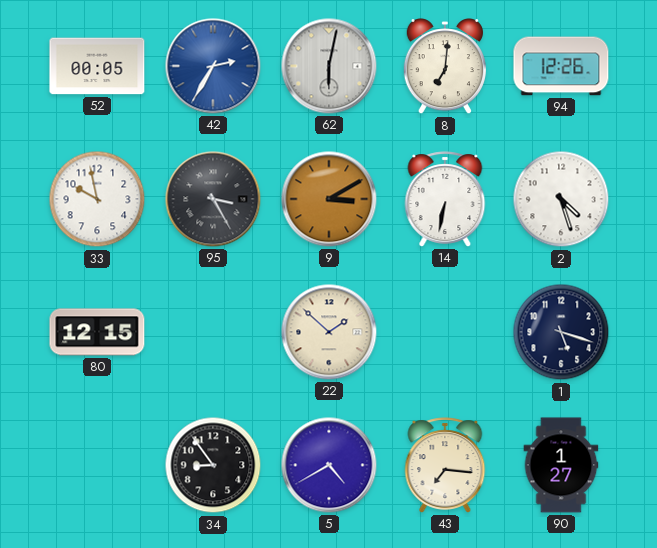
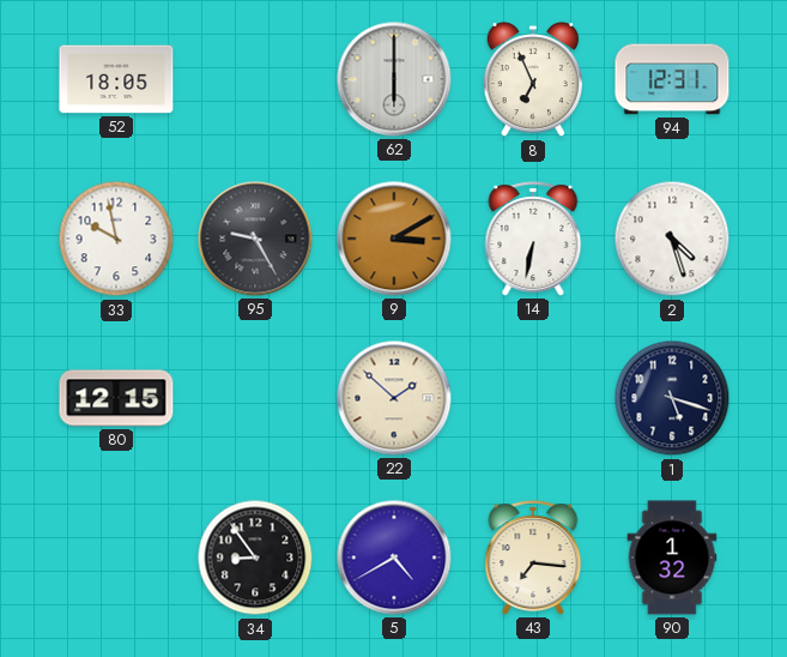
52: 00:05 -> 18:05
42: 2:35 -> none
62: 6:02 -> 6:00
8: 7:01 -> 6:56
94: 12:26 -> 12:31
95: 3:25 -> 9:25
90: 1:27 -> 1:32
